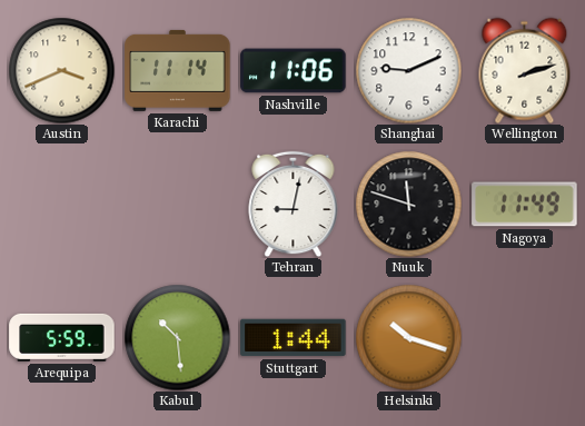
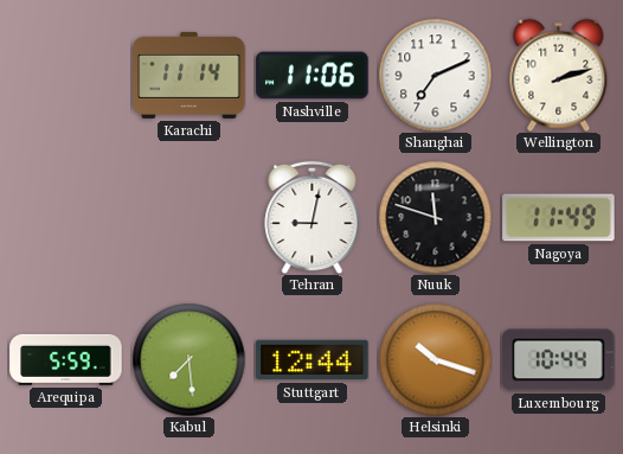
Austin: 3:41 -> none
Shanghai: 9:11 -> 7:11
Kabul: 10:29 -> 7:29
Stuttgart: 1:44 -> 12:44
Luxembourg: none -> 10:44
